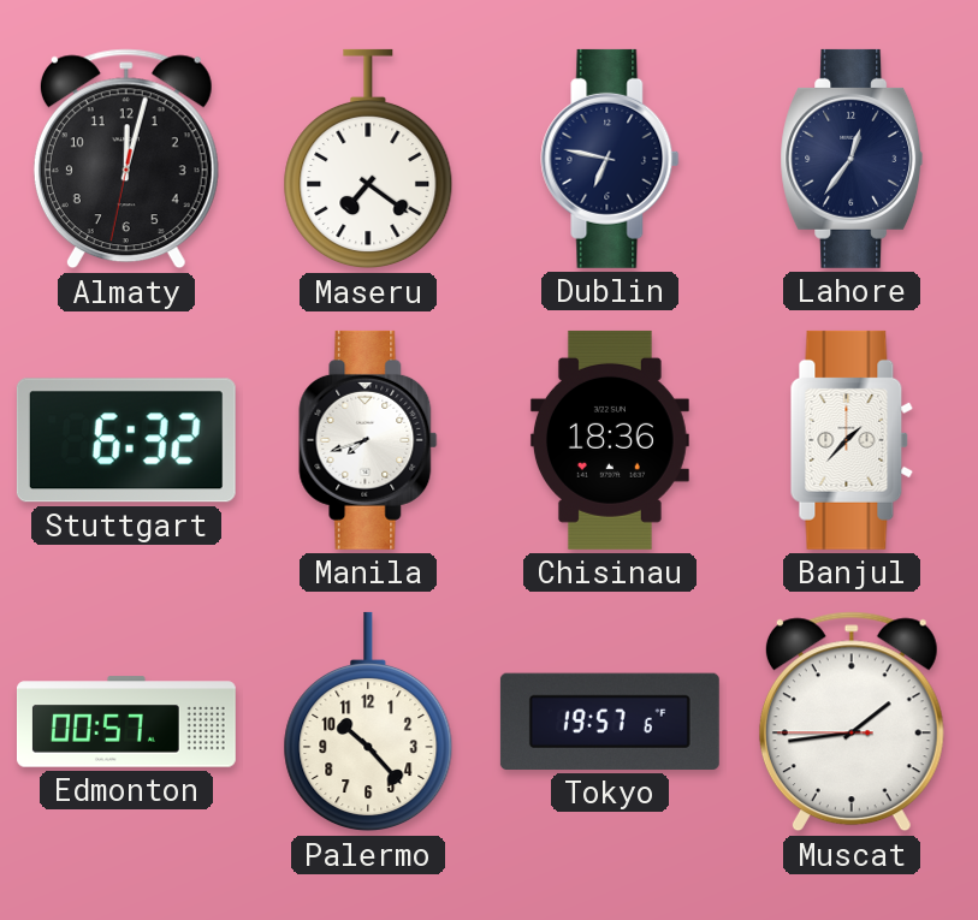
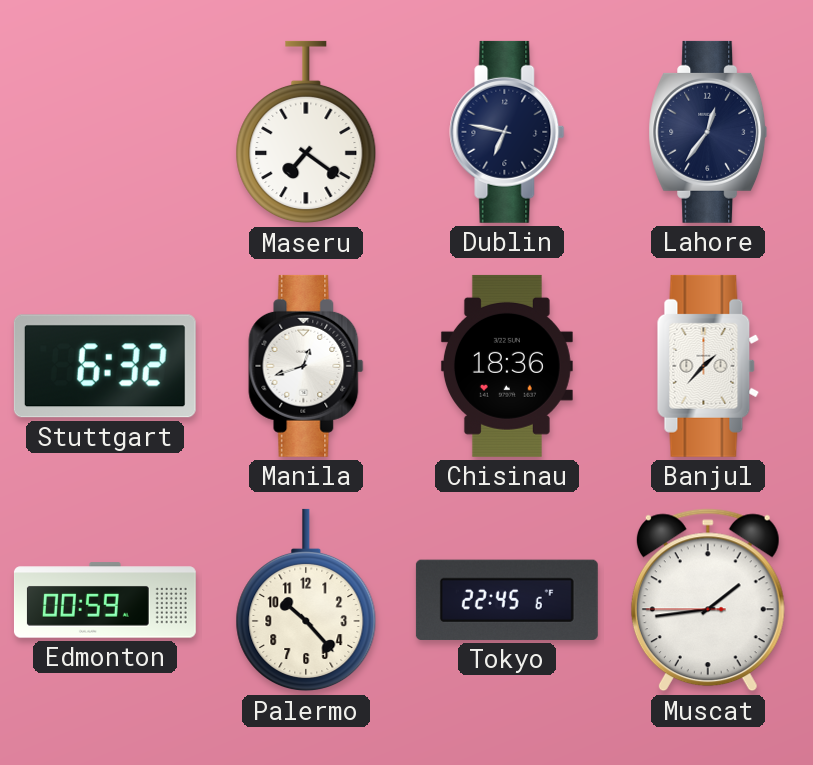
Almaty: 12:02 -> none
Manila: 7:42 -> 12:42
Edmonton: 00:57 -> 00:59
Tokyo: 19:57 -> 22:45
